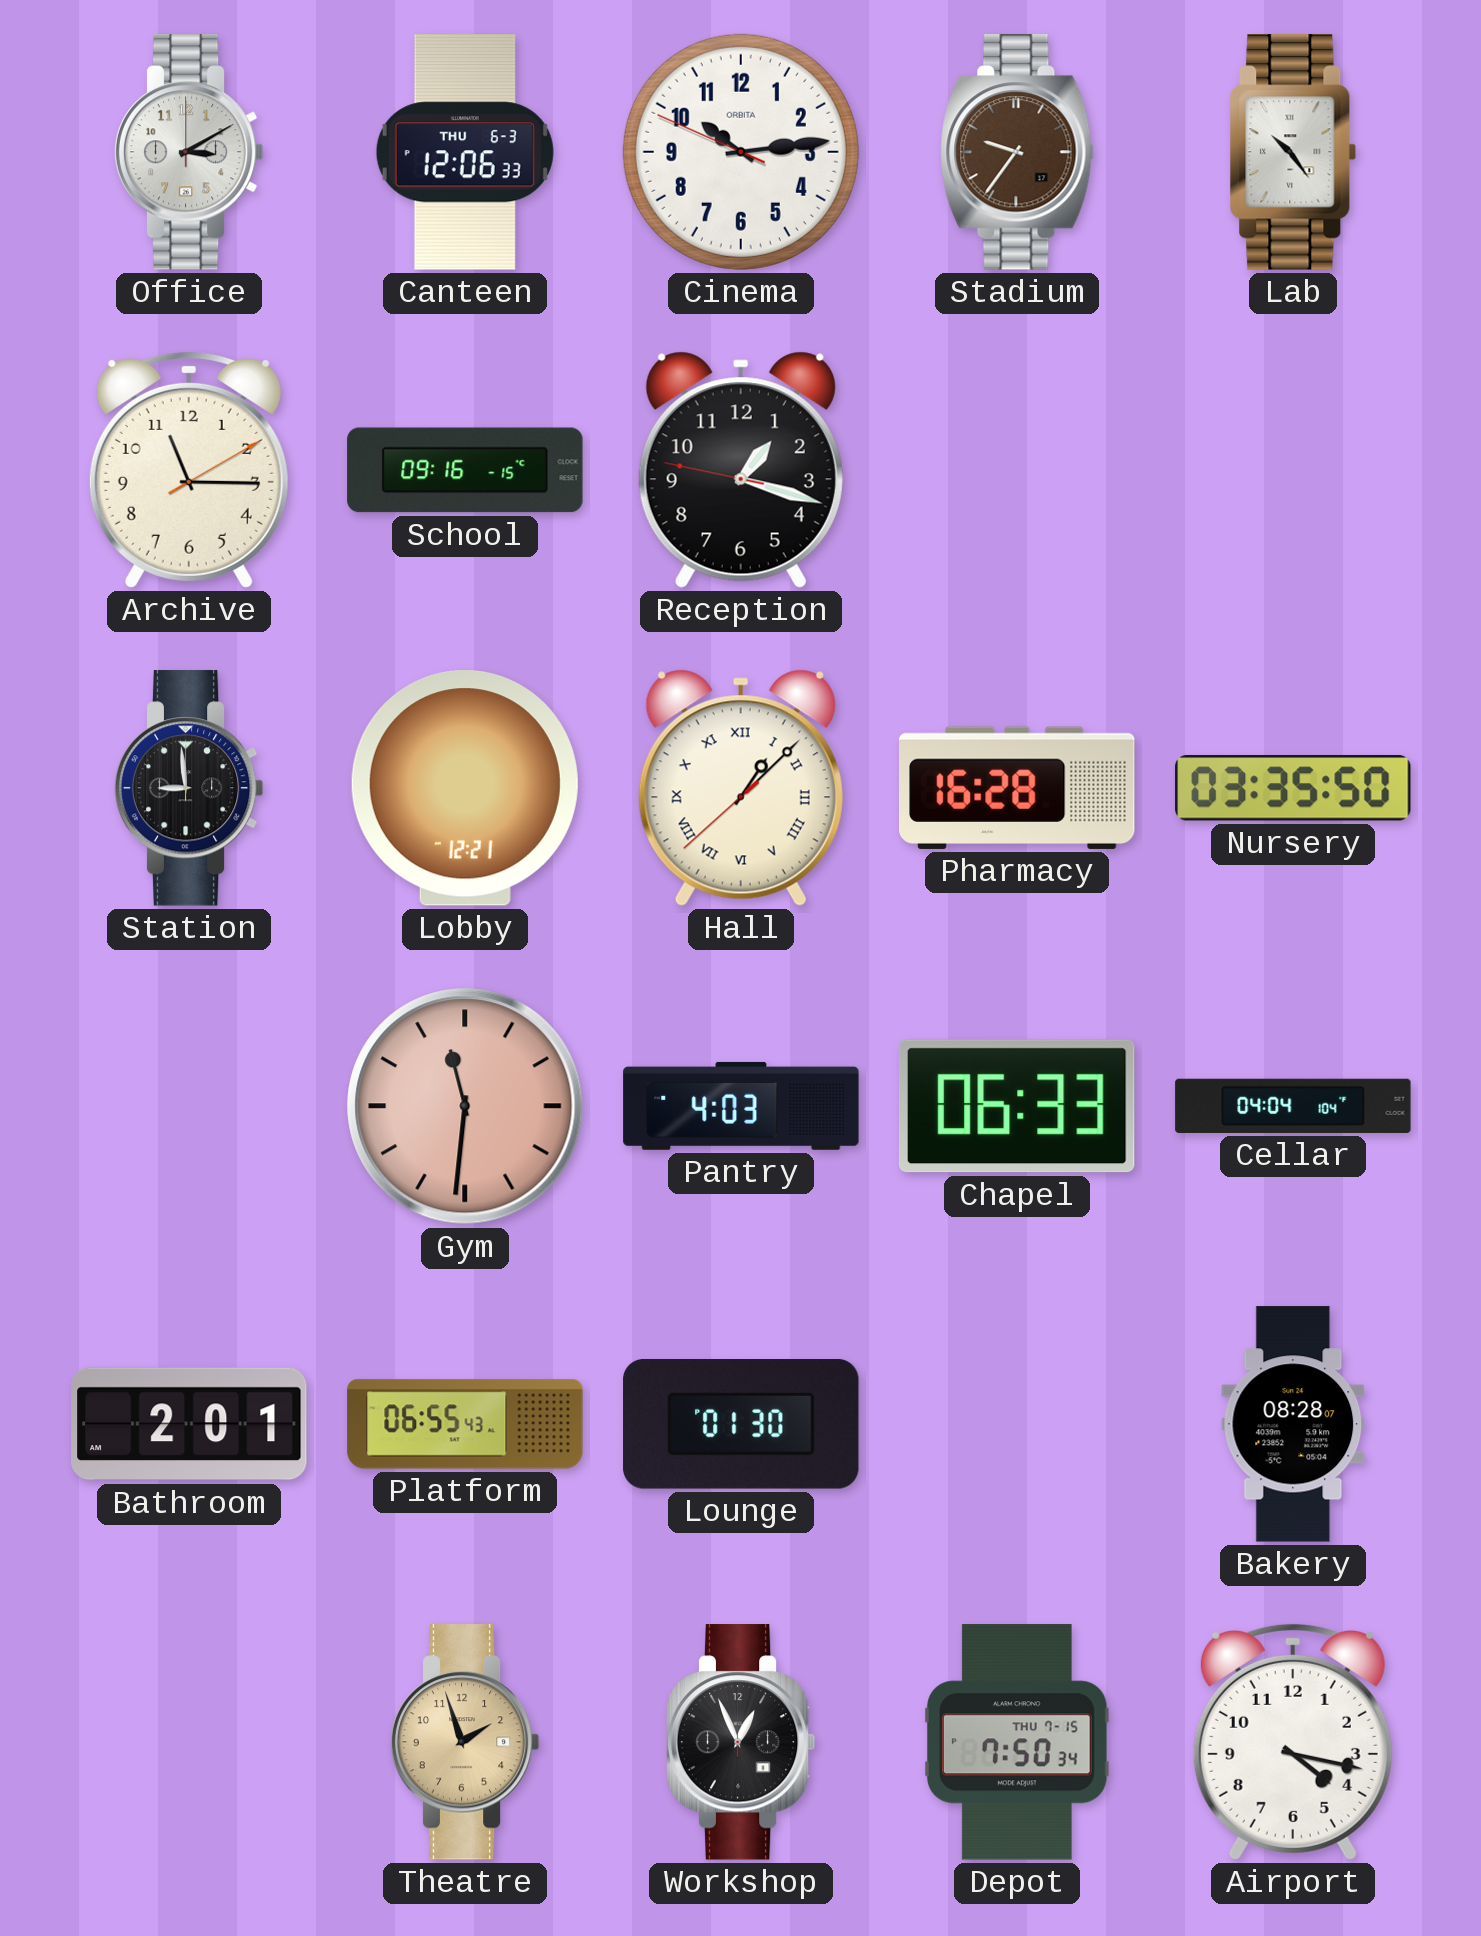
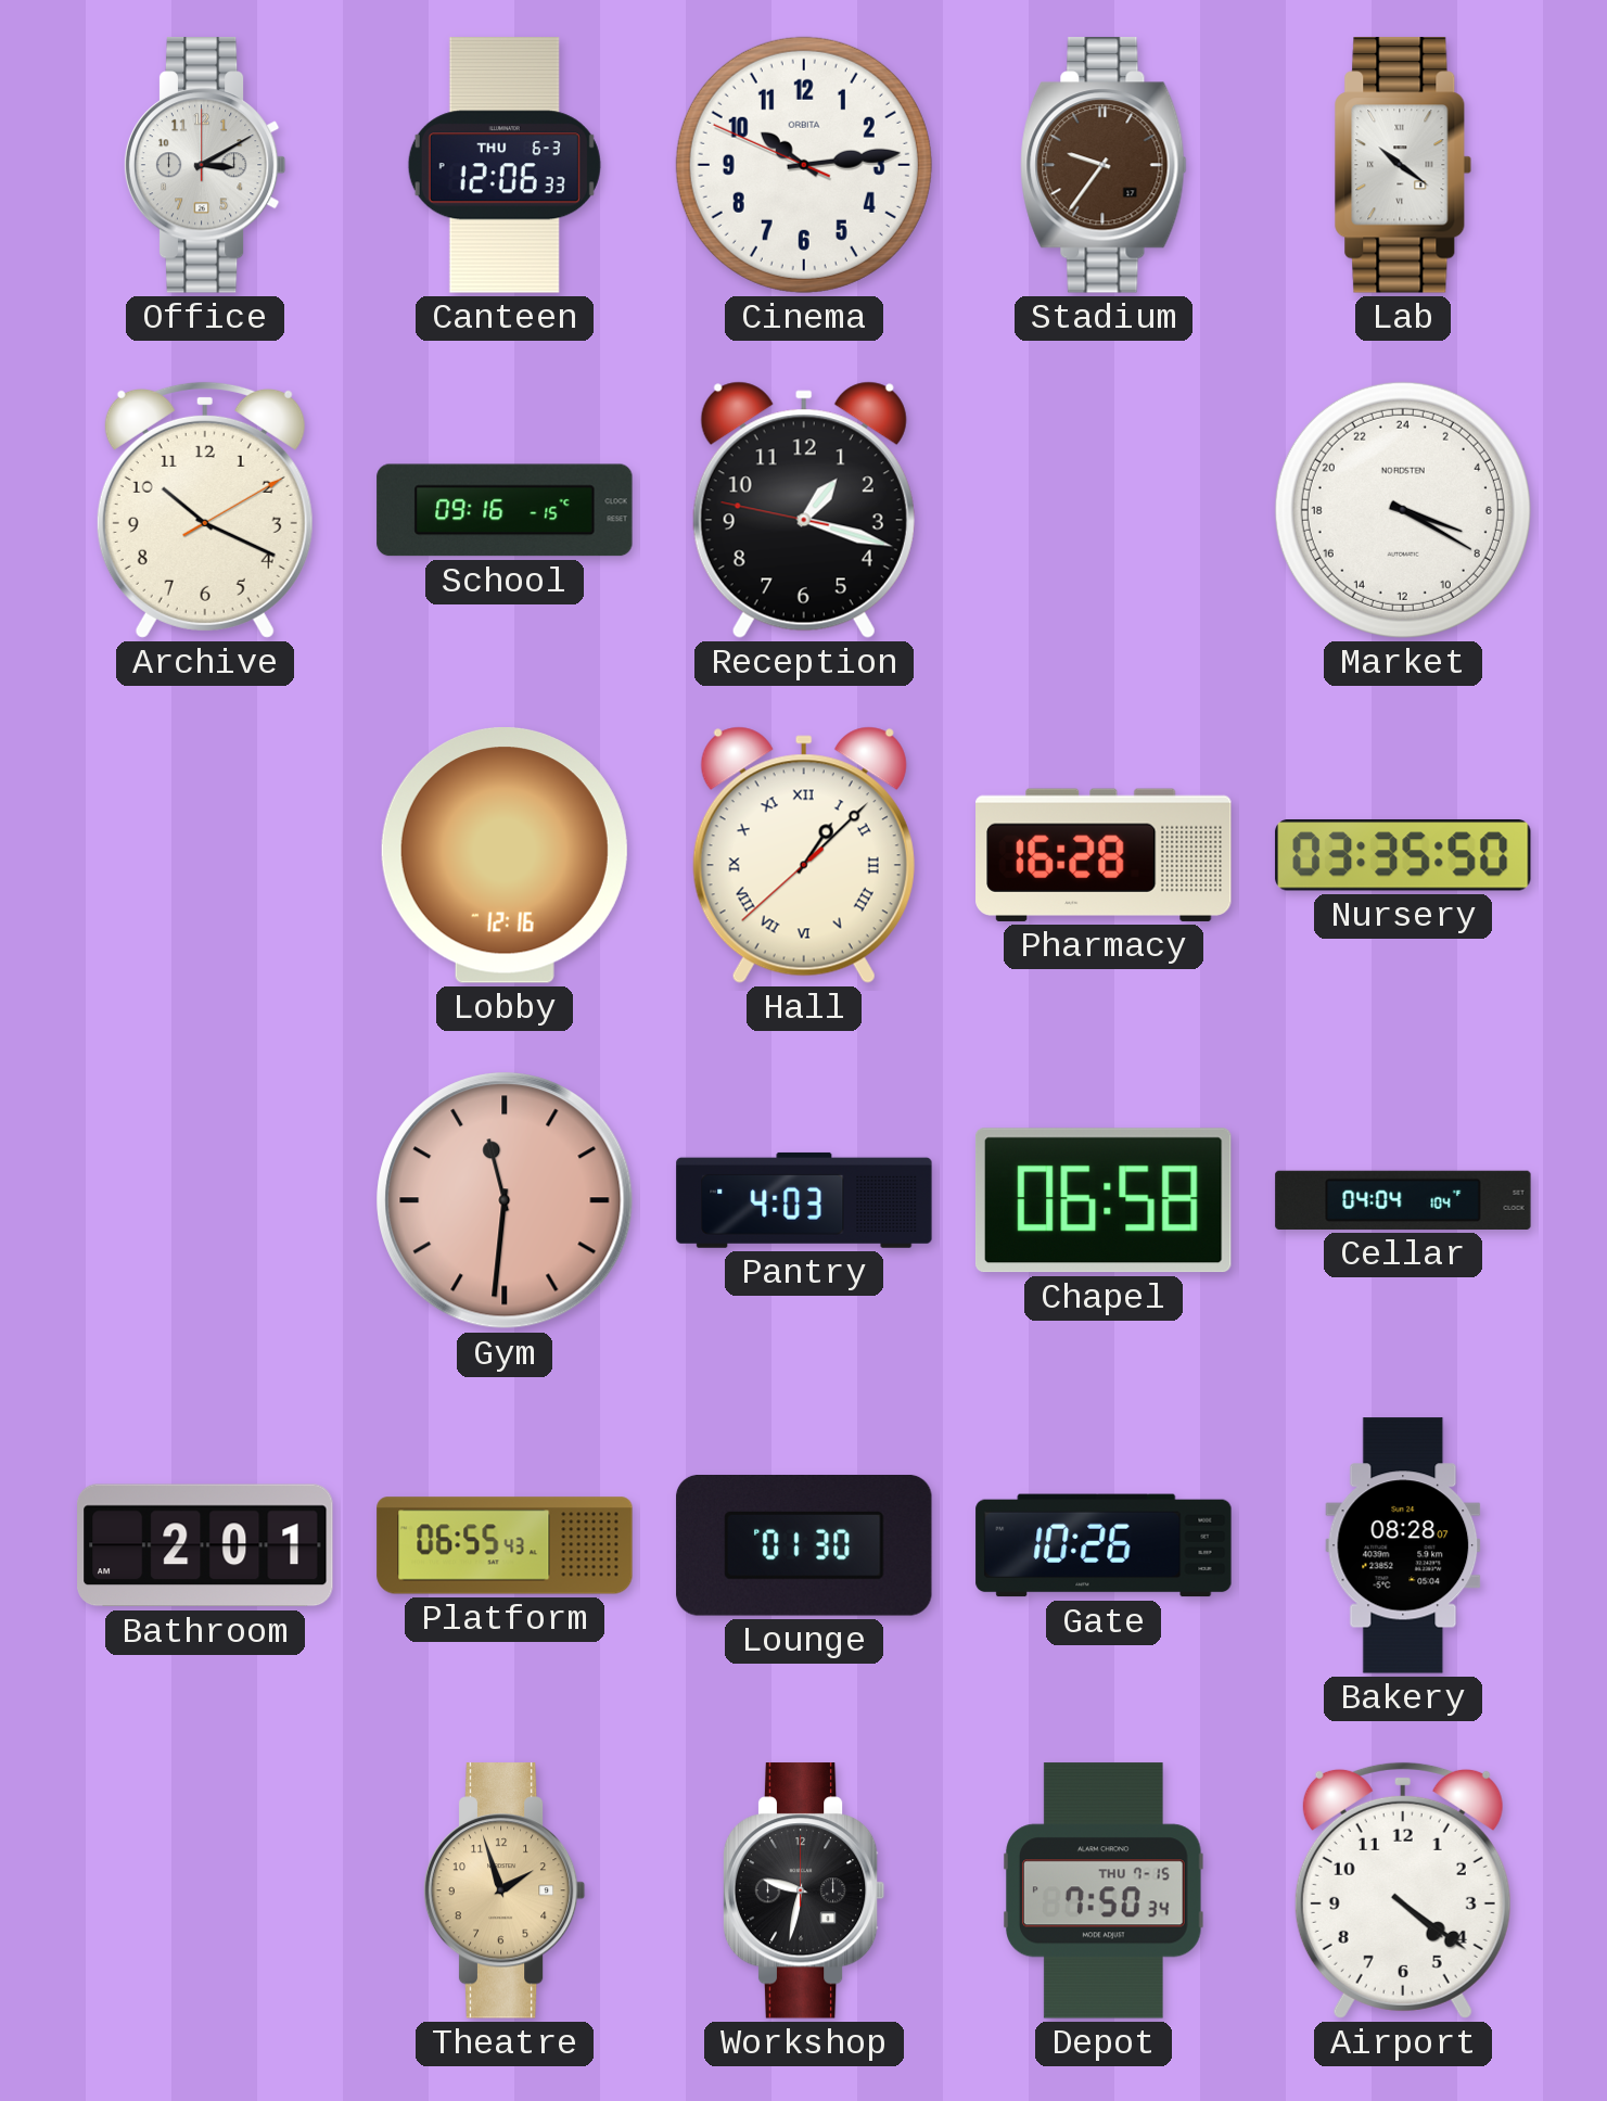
Lab: 10:24 -> 10:21
Archive: 11:15 -> 10:19
Market: none -> 7:20
Station: 8:59 -> none
Lobby: 12:21 -> 12:16
Chapel: 06:33 -> 06:58
Gate: none -> 10:26
Workshop: 12:56 -> 9:32
Airport: 4:17 -> 4:21
